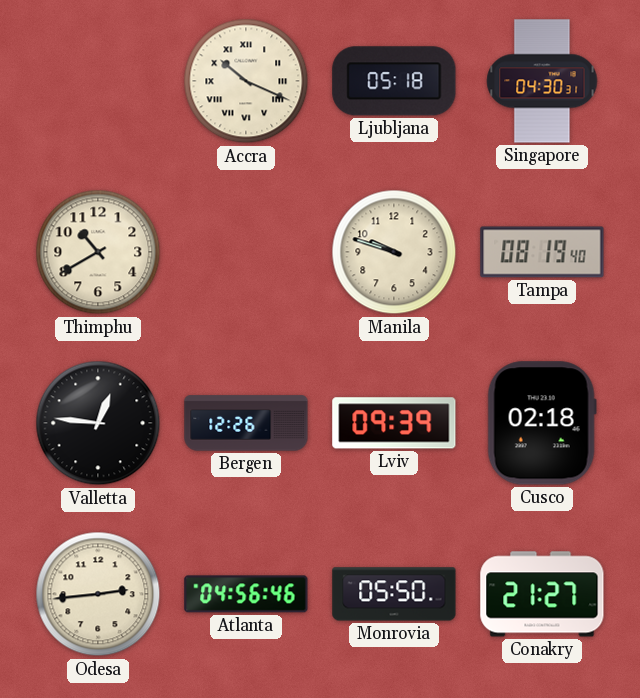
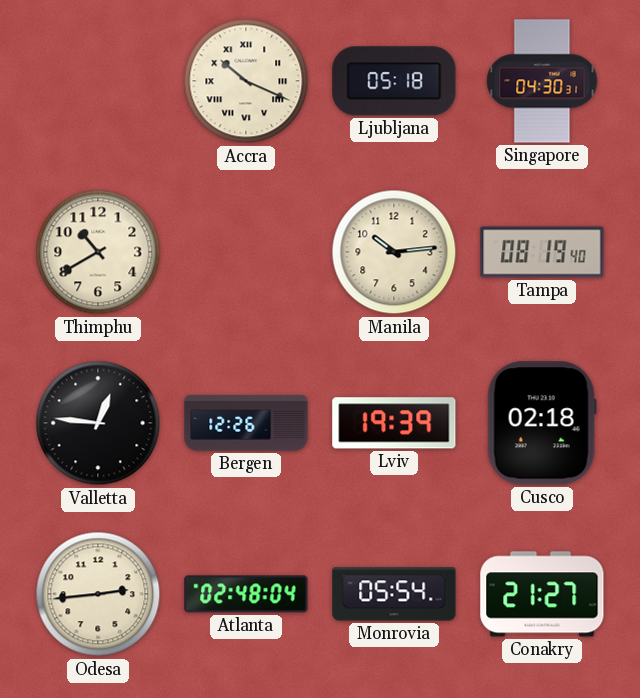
Manila: 9:48 -> 10:14
Lviv: 09:39 -> 19:39
Atlanta: 04:56 -> 02:48
Monrovia: 05:50 -> 05:54
